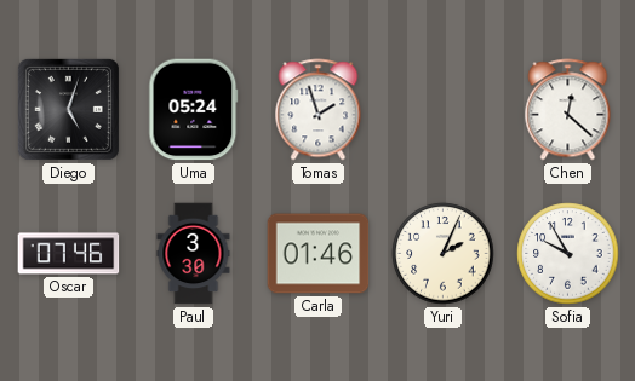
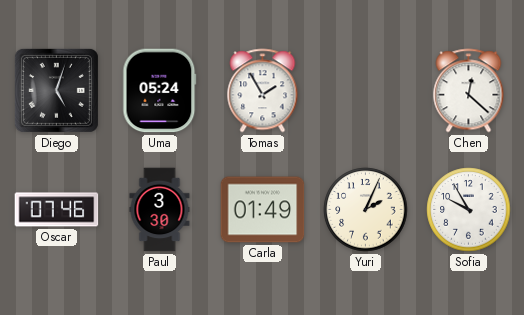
Tomas: 1:57 -> 1:55
Carla: 01:46 -> 01:49
